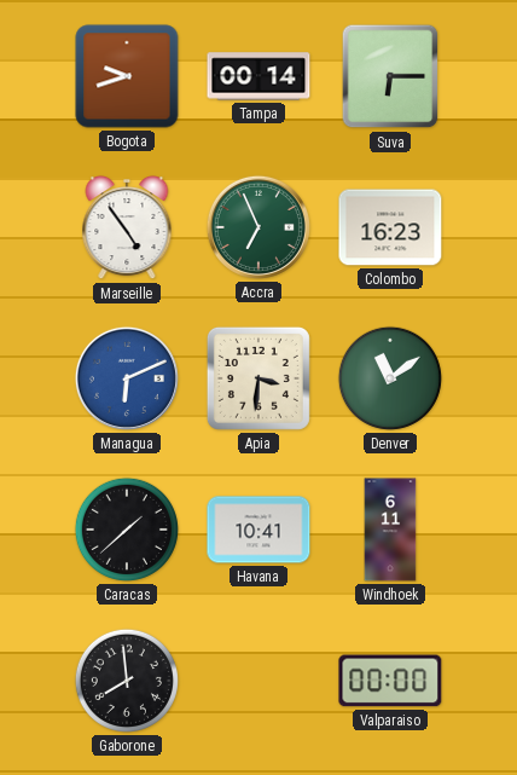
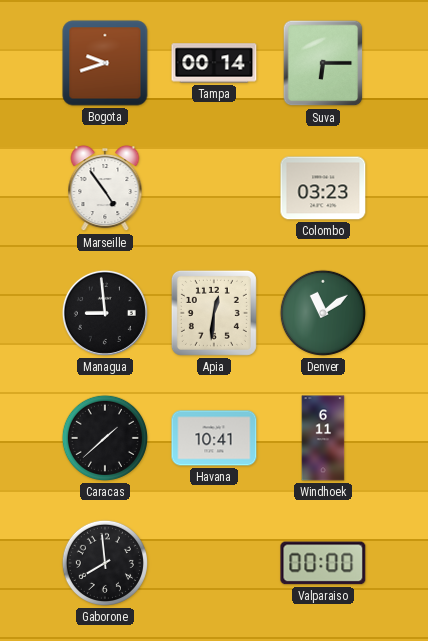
Accra: 6:56 -> none
Colombo: 16:23 -> 03:23
Managua: 6:11 -> 8:59
Managua dial: blue -> black
Apia: 3:31 -> 12:31
